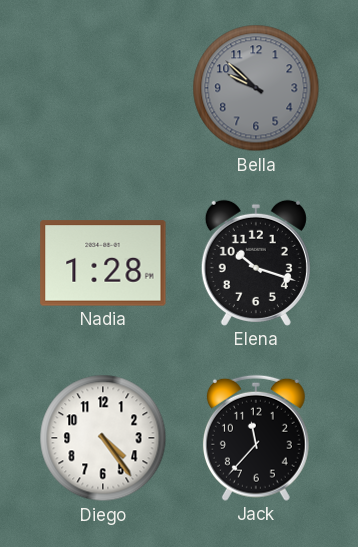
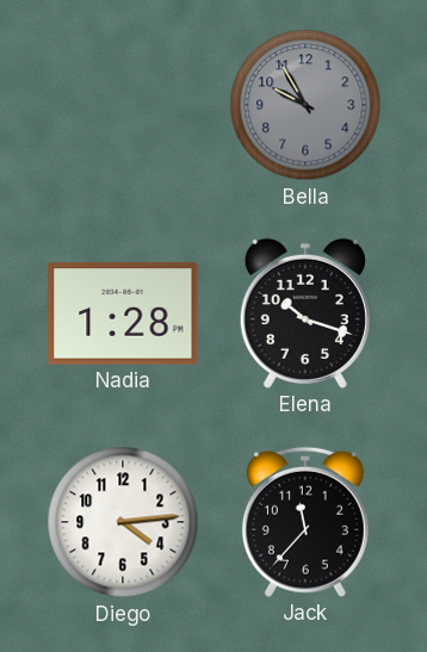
Bella: 9:52 -> 9:55
Diego: 4:24 -> 4:14
